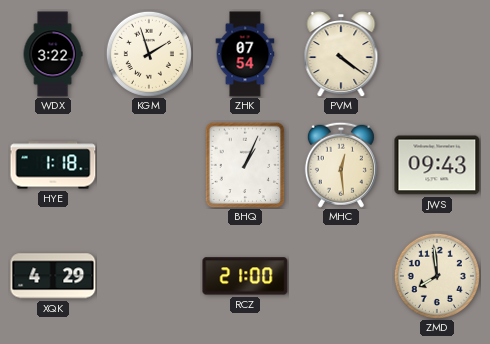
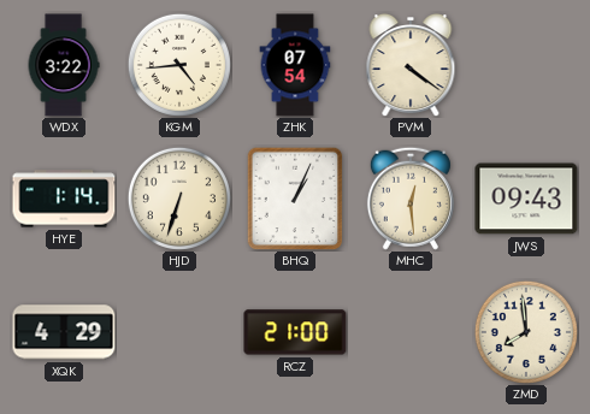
KGM: 1:57 -> 4:44
HYE: 1:18 -> 1:14
HJD: none -> 6:33
